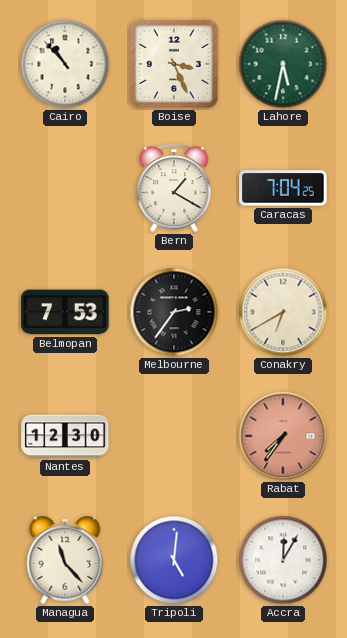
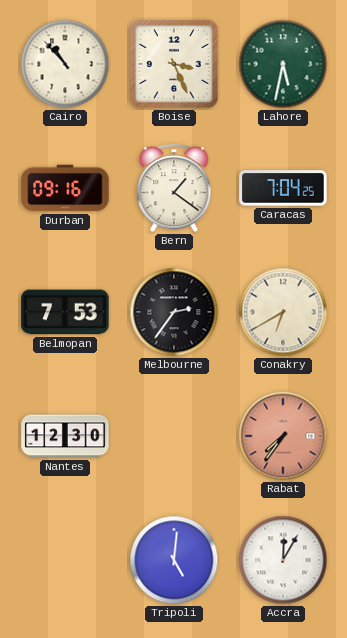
Durban: none -> 09:16
Bern: 1:20 -> 1:21
Managua: 11:23 -> none
